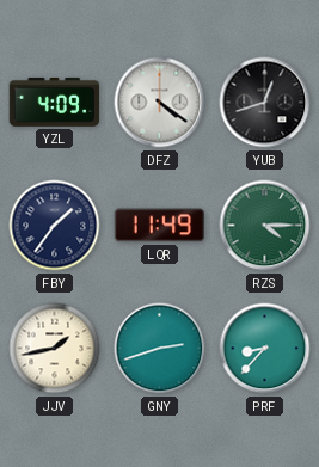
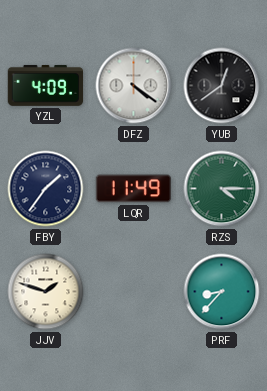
YUB: 12:42 -> 12:39
JJV: 1:43 -> 1:48
GNY: 2:42 -> none
